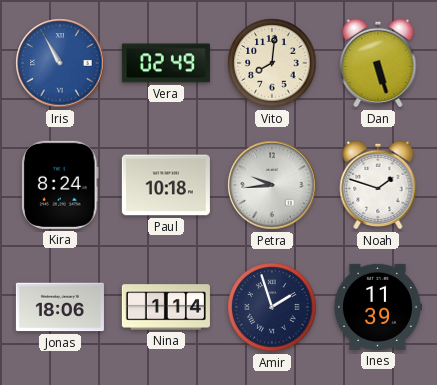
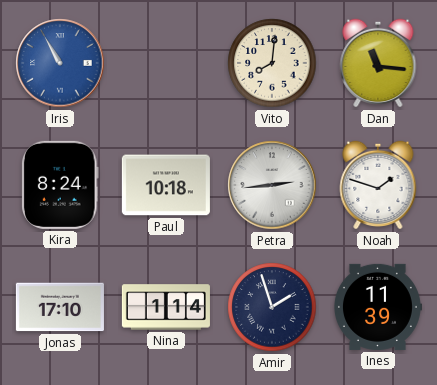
Vera: 02:49 -> none
Dan: 5:27 -> 11:16
Petra: 9:44 -> 2:44
Jonas: 18:06 -> 17:10
